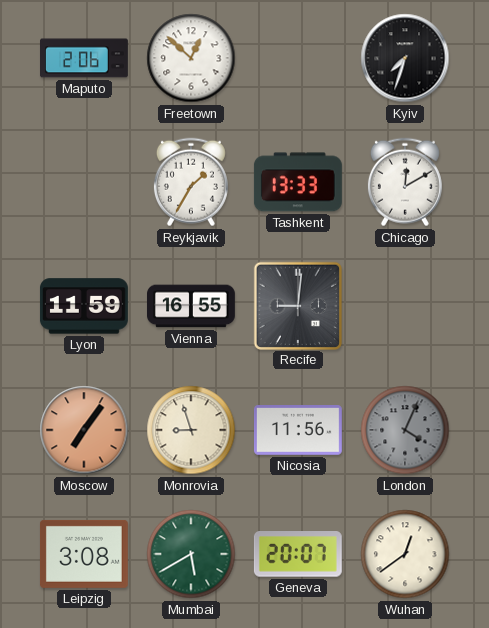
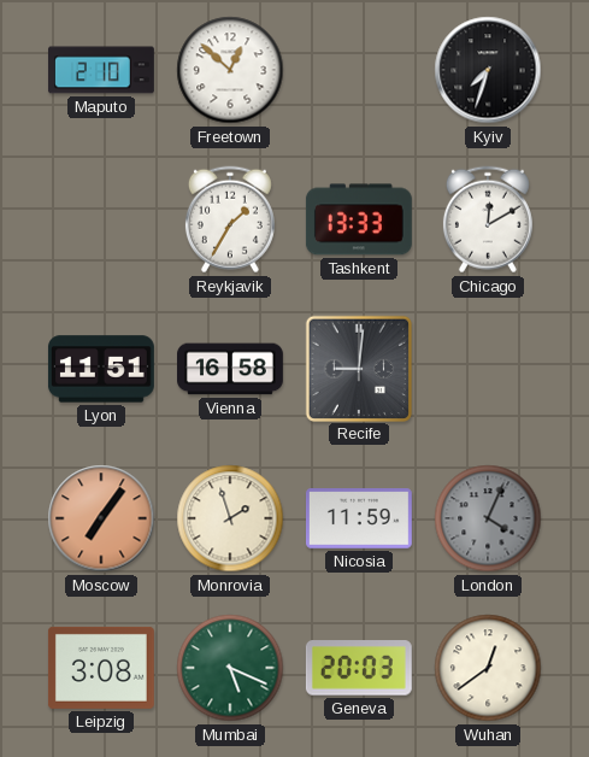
Maputo: 2:06 -> 2:10
Lyon: 11:59 -> 11:51
Vienna: 16:55 -> 16:58
Monrovia: 8:57 -> 1:57
Nicosia: 11:56 -> 11:59
Mumbai: 5:40 -> 5:19
Geneva: 20:07 -> 20:03
